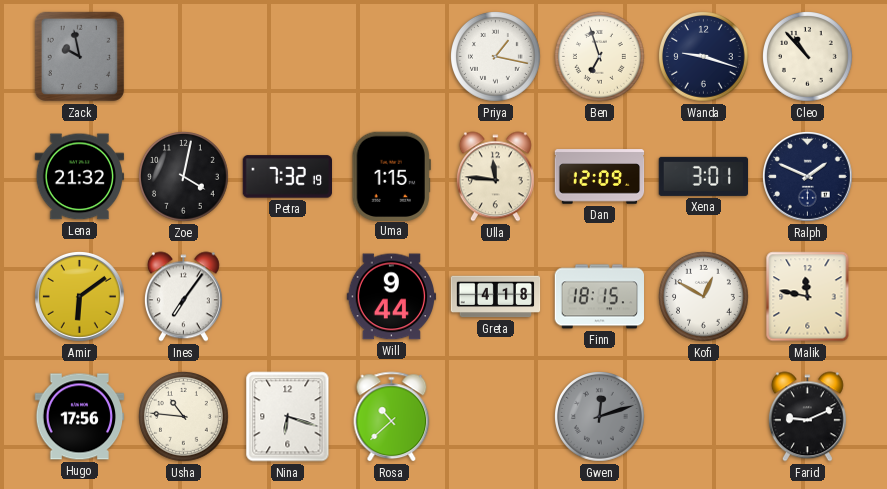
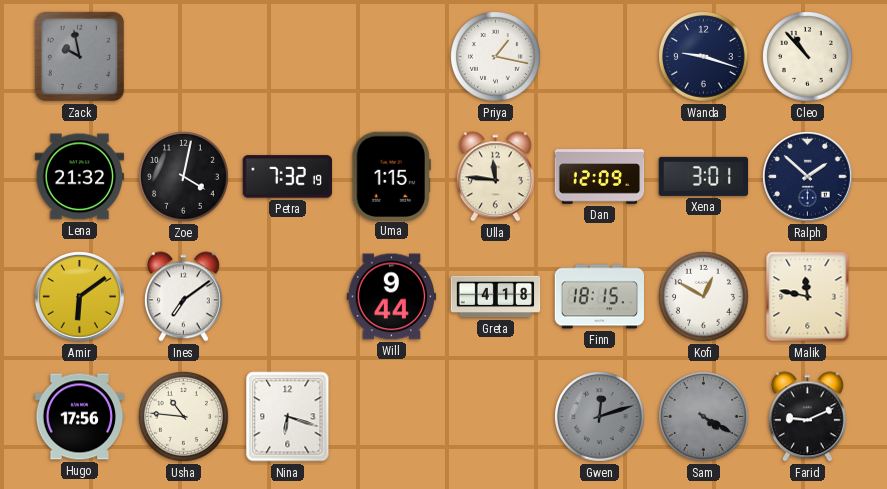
Ben: 6:57 -> none
Ralph: 1:49 -> 1:52
Ines: 7:06 -> 7:09
Rosa: 10:38 -> none
Sam: none -> 4:20
